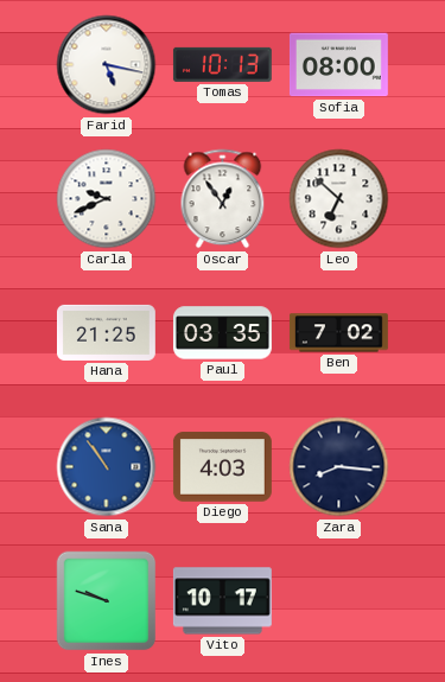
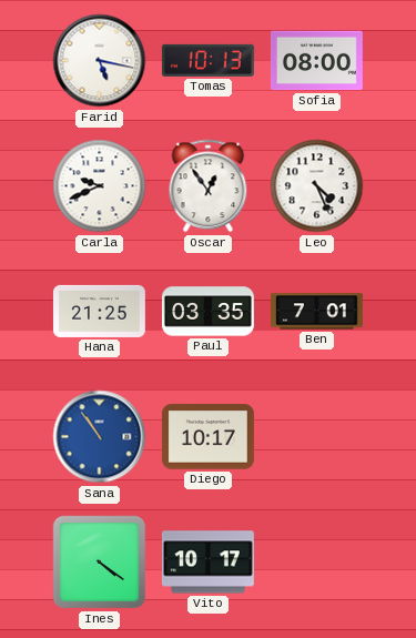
Leo: 6:52 -> 4:26
Ben: 7:02 -> 7:01
Diego: 4:03 -> 10:17
Zara: 8:16 -> none
Ines: 9:48 -> 4:21
